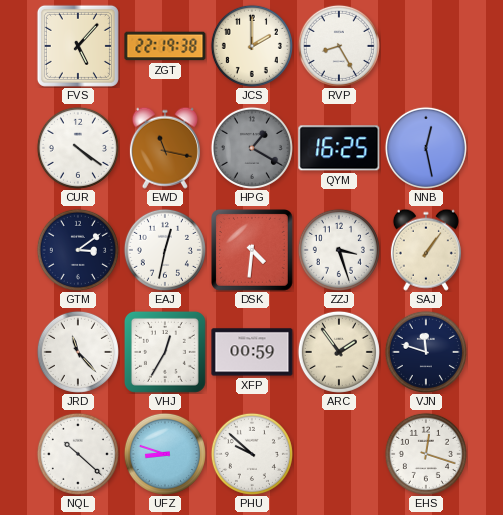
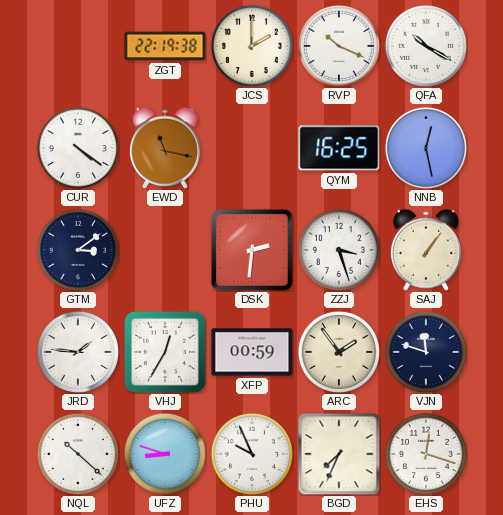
FVS: 5:07 -> none
RVP: 8:25 -> 10:19
QFA: none -> 10:20
HPG: 1:20 -> none
EAJ: 12:32 -> none
DSK: 4:31 -> 2:31
JRD: 11:23 -> 1:46
PHU: 9:52 -> 9:56
BGD: none -> 7:34
